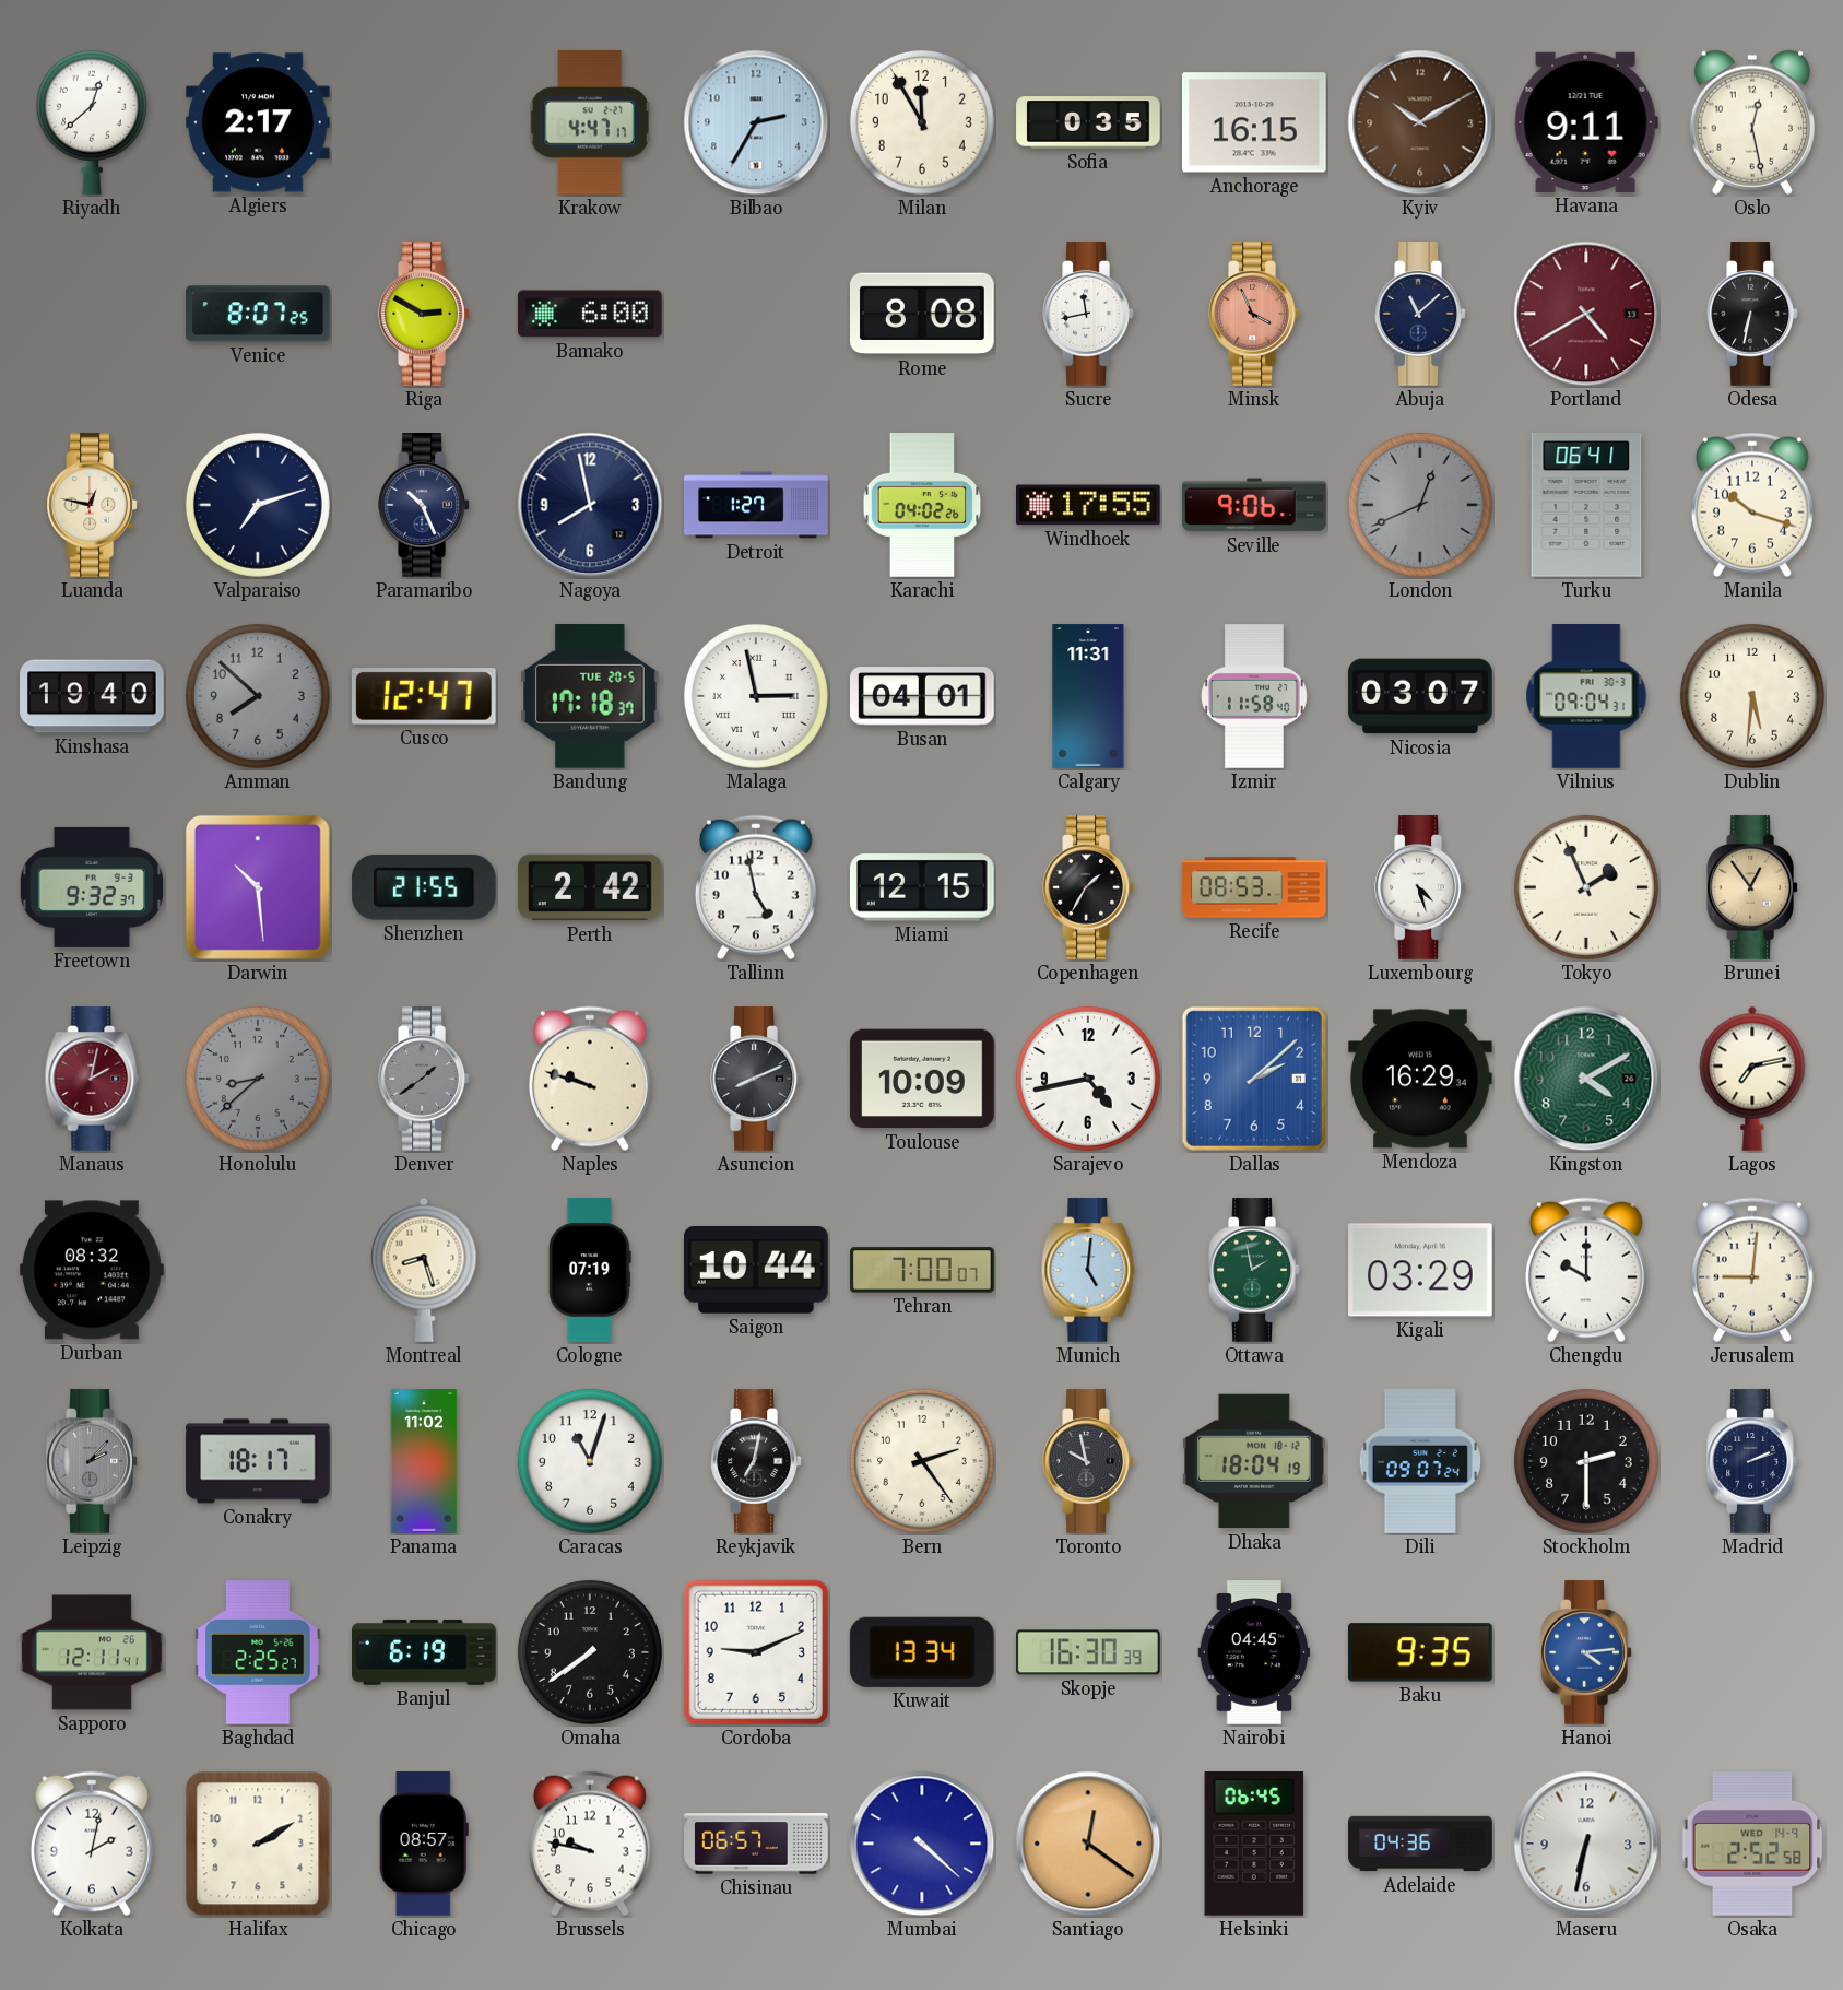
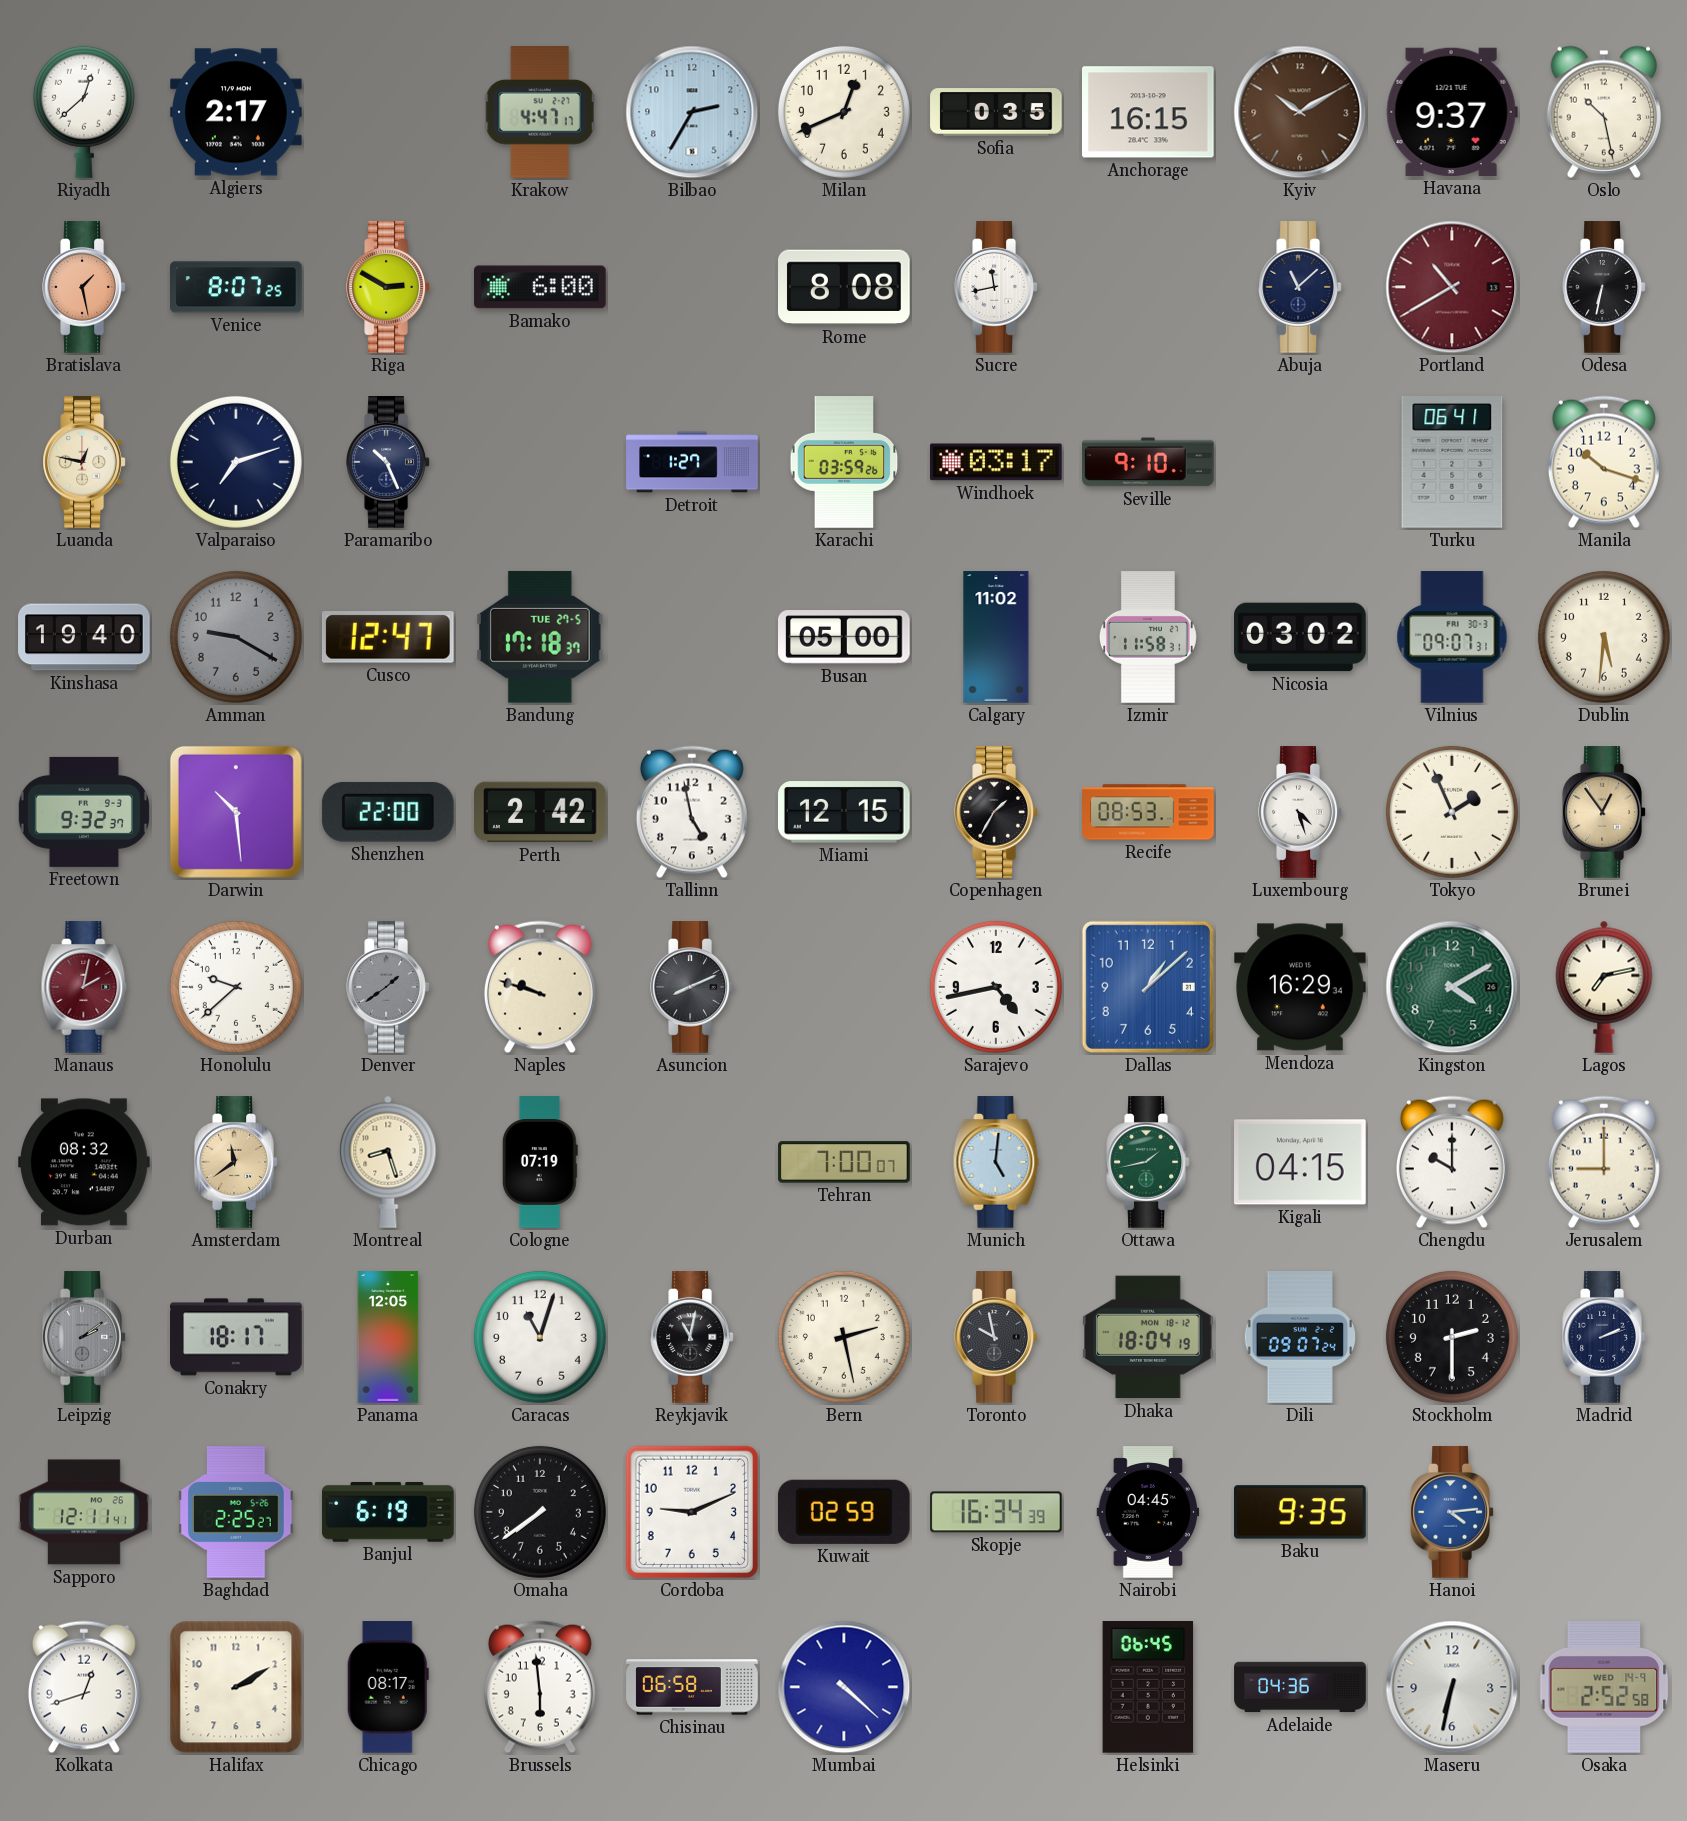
Milan: 11:55 -> 12:41
Havana: 9:11 -> 9:37
Oslo: 12:28 -> 10:28
Bratislava: none -> 1:28
Minsk: 3:56 -> none
Portland: 4:40 -> 10:40
Nagoya: 7:58 -> none
Karachi: 04:02 -> 03:59
Windhoek: 17:55 -> 03:17
Seville: 9:06 -> 9:10
London: 12:41 -> none
Amman: 7:52 -> 9:20
Bandung date: TUE 20-5 -> TUE 27-5
Malaga: 2:58 -> none
Busan: 04:01 -> 05:00
Calgary: 11:31 -> 11:02
Izmir: 11:58:40 -> 11:58:31
Nicosia: 03:07 -> 03:02
Vilnius: 09:04 -> 09:07
Shenzhen: 21:55 -> 22:00
Honolulu: 8:38 -> 9:38
Honolulu dial: grey -> white
Toulouse: 10:09 -> none
Dallas: 2:08 -> 1:08
Amsterdam: none -> 11:39
Saigon: 10:44 -> none
Ottawa: 1:58 -> 1:43
Kigali: 03:29 -> 04:15
Jerusalem: 9:01 -> 9:00
Leipzig: 2:07 -> 2:09
Panama: 11:02 -> 12:05
Reykjavik: 7:02 -> 11:02
Bern: 2:24 -> 2:28
Kuwait: 13:34 -> 02:59
Skopje: 16:30 -> 16:34
Kolkata: 2:02 -> 12:42
Chicago: 08:57 -> 08:17
Brussels: 9:47 -> 5:59
Chisinau: 06:57 -> 06:58
Santiago: 12:21 -> none
